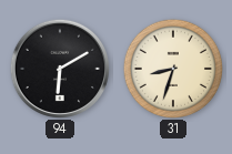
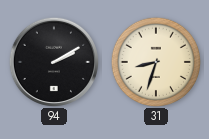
94: 6:10 -> 2:10
